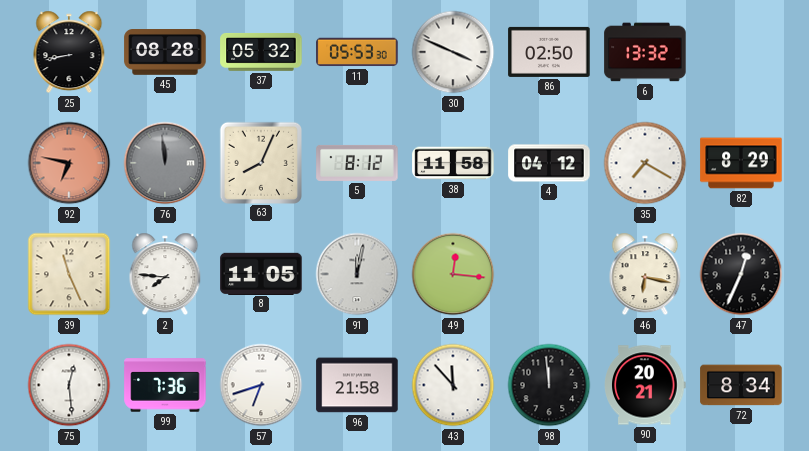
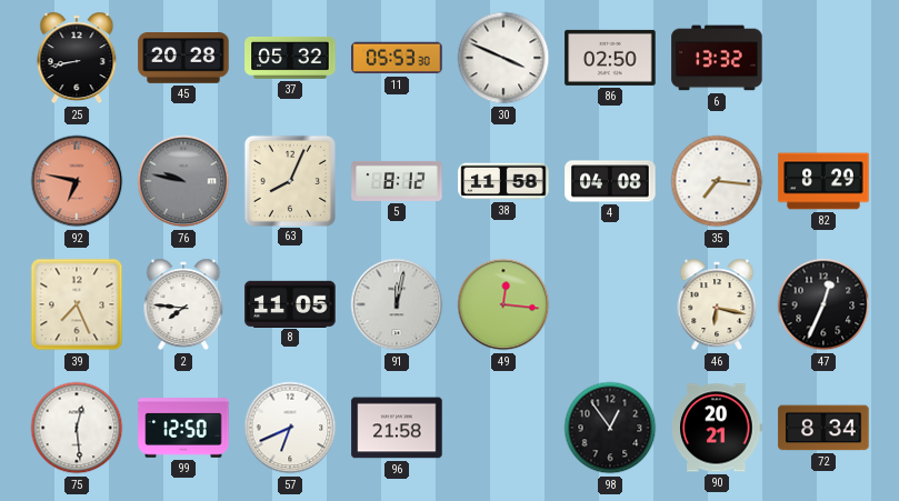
45: 08:28 -> 20:28
76: 11:59 -> 9:47
4: 04:12 -> 04:08
35: 7:20 -> 7:16
39: 11:26 -> 7:26
99: 7:36 -> 12:50
57: 6:42 -> 6:41
43: 11:53 -> none
98: 11:59 -> 12:54
